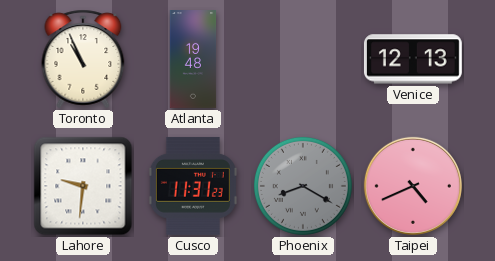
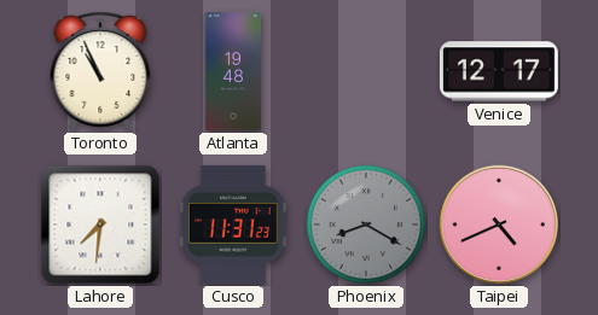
Venice: 12:13 -> 12:17
Lahore: 9:31 -> 7:31
